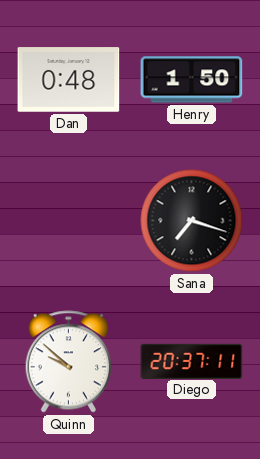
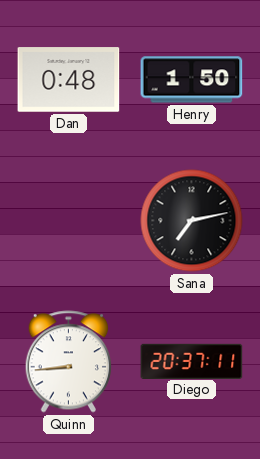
Sana: 7:18 -> 7:13
Quinn: 9:52 -> 8:44
